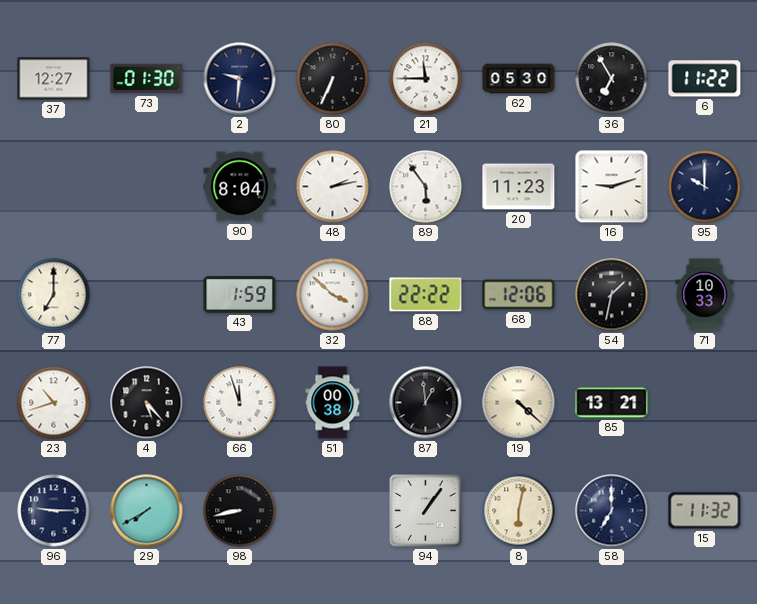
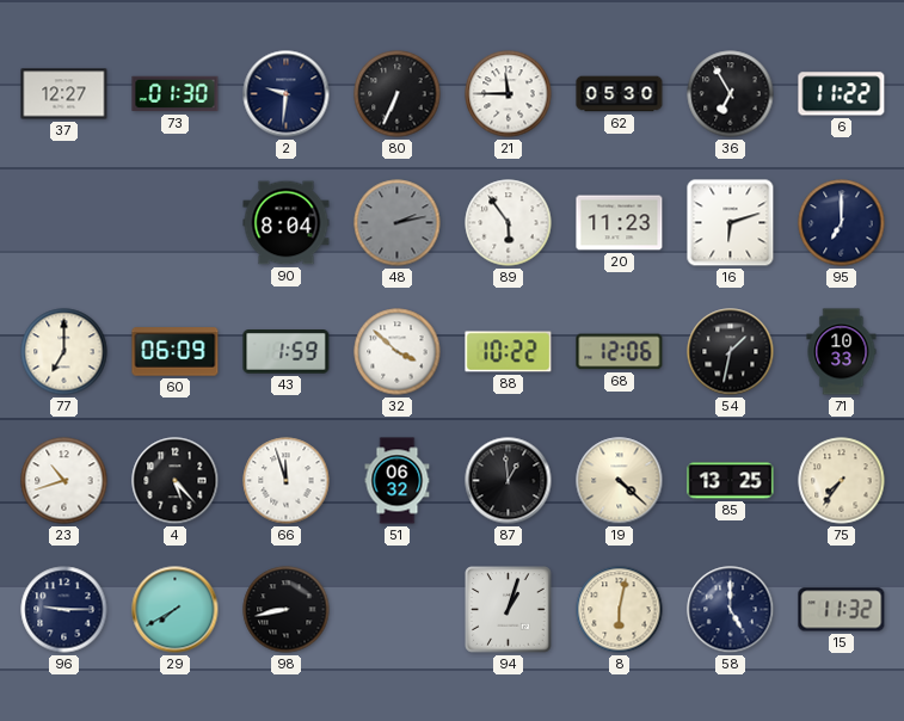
48 dial: white -> grey
16: 9:12 -> 6:12
95: 10:00 -> 7:00
60: none -> 06:09
88: 22:22 -> 10:22
51: 00:38 -> 06:32
85: 13:21 -> 13:25
75: none -> 7:36
94: 1:06 -> 1:03
58: 7:00 -> 5:00
